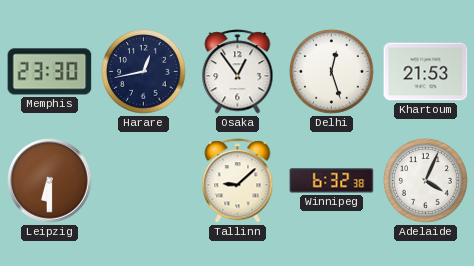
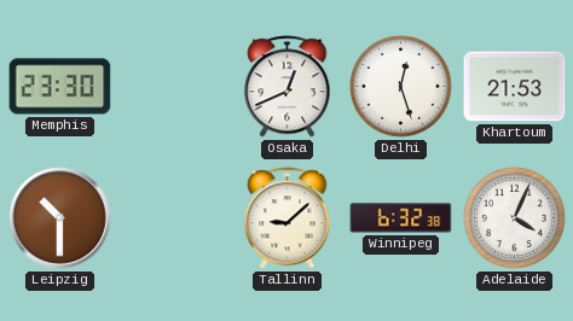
Harare: 12:43 -> none
Osaka: 12:54 -> 12:41
Leipzig: 6:30 -> 10:30
